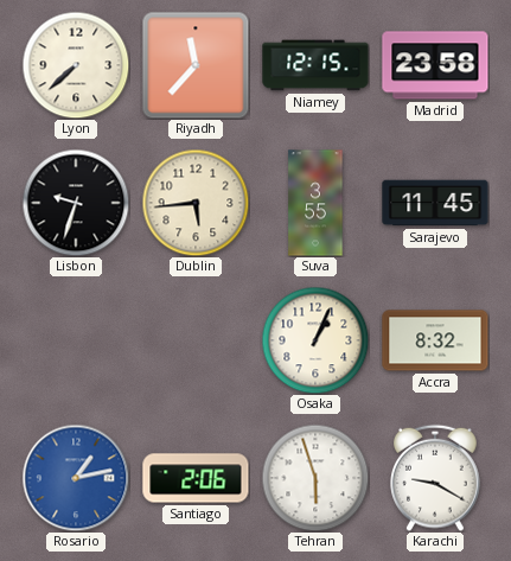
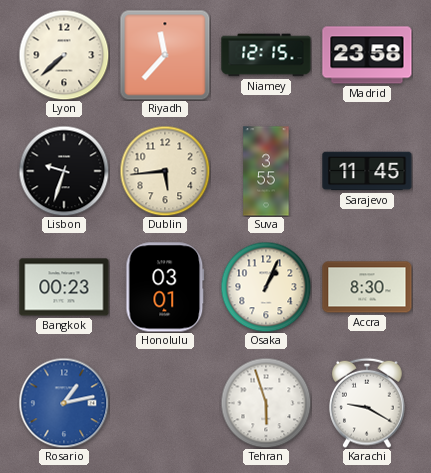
Bangkok: none -> 00:23
Honolulu: none -> 03:01
Accra: 8:32 -> 8:30
Santiago: 2:06 -> none
